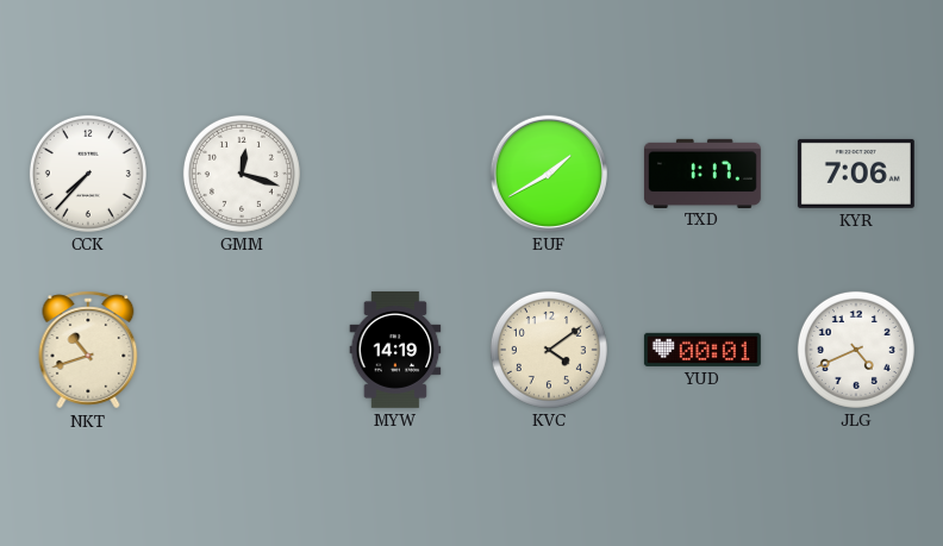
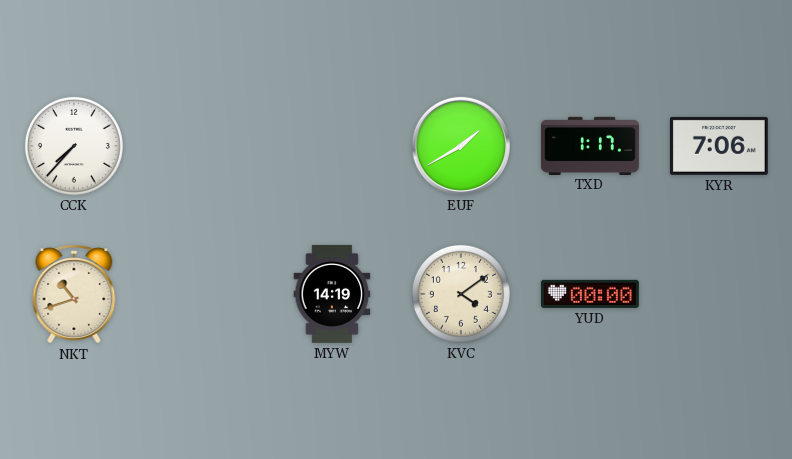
GMM: 12:18 -> none
YUD: 00:01 -> 00:00
JLG: 4:41 -> none
